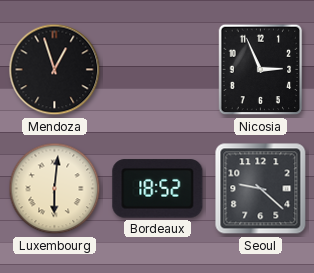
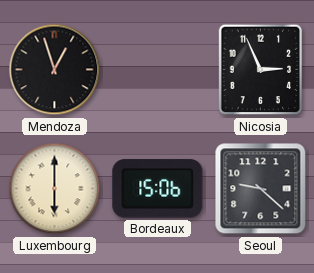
Luxembourg: 6:01 -> 6:00
Bordeaux: 18:52 -> 15:06
